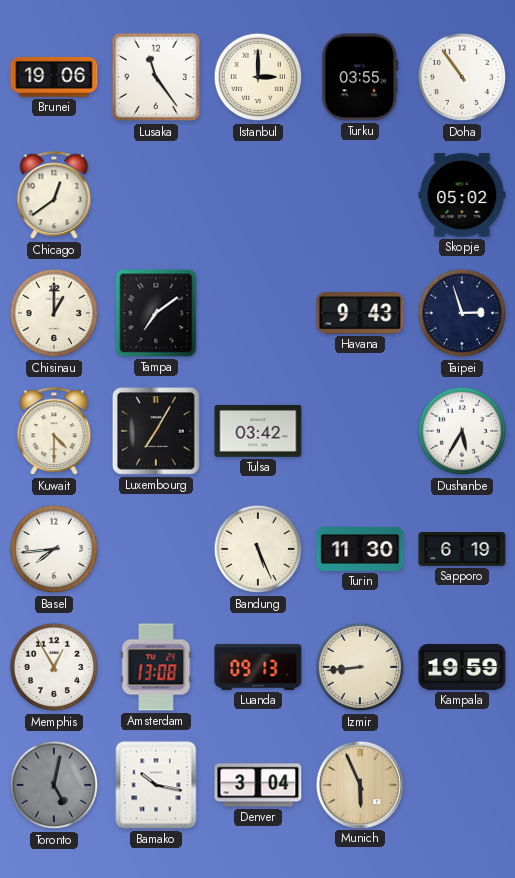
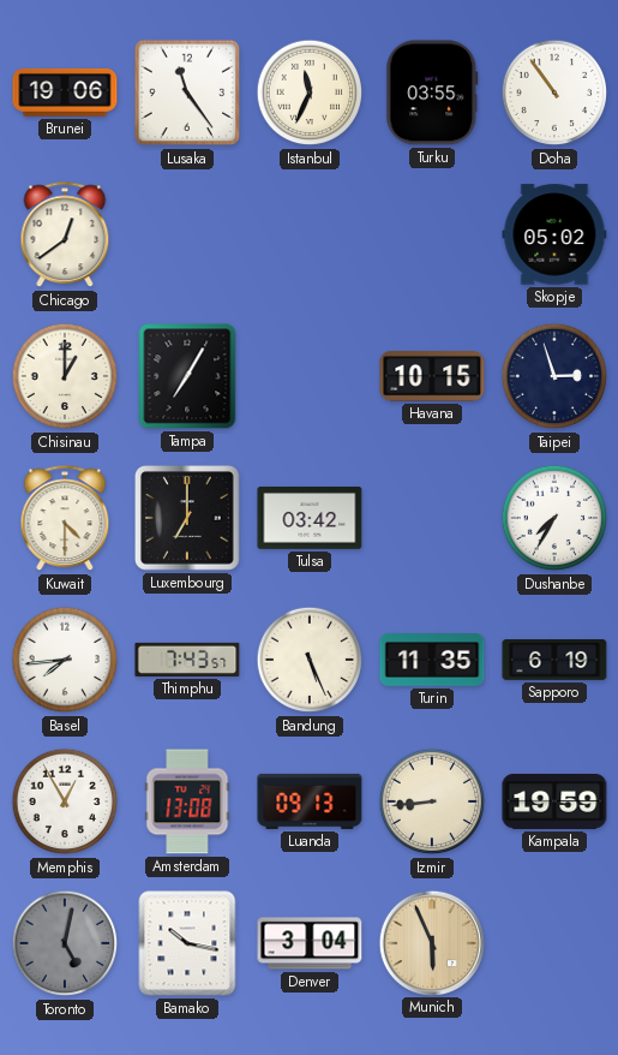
Istanbul: 3:00 -> 11:34
Tampa: 7:09 -> 7:05
Havana: 9:43 -> 10:15
Luxembourg: 7:05 -> 7:00
Dushanbe: 5:35 -> 7:35
Thimphu: none -> 7:43
Turin: 11:30 -> 11:35
